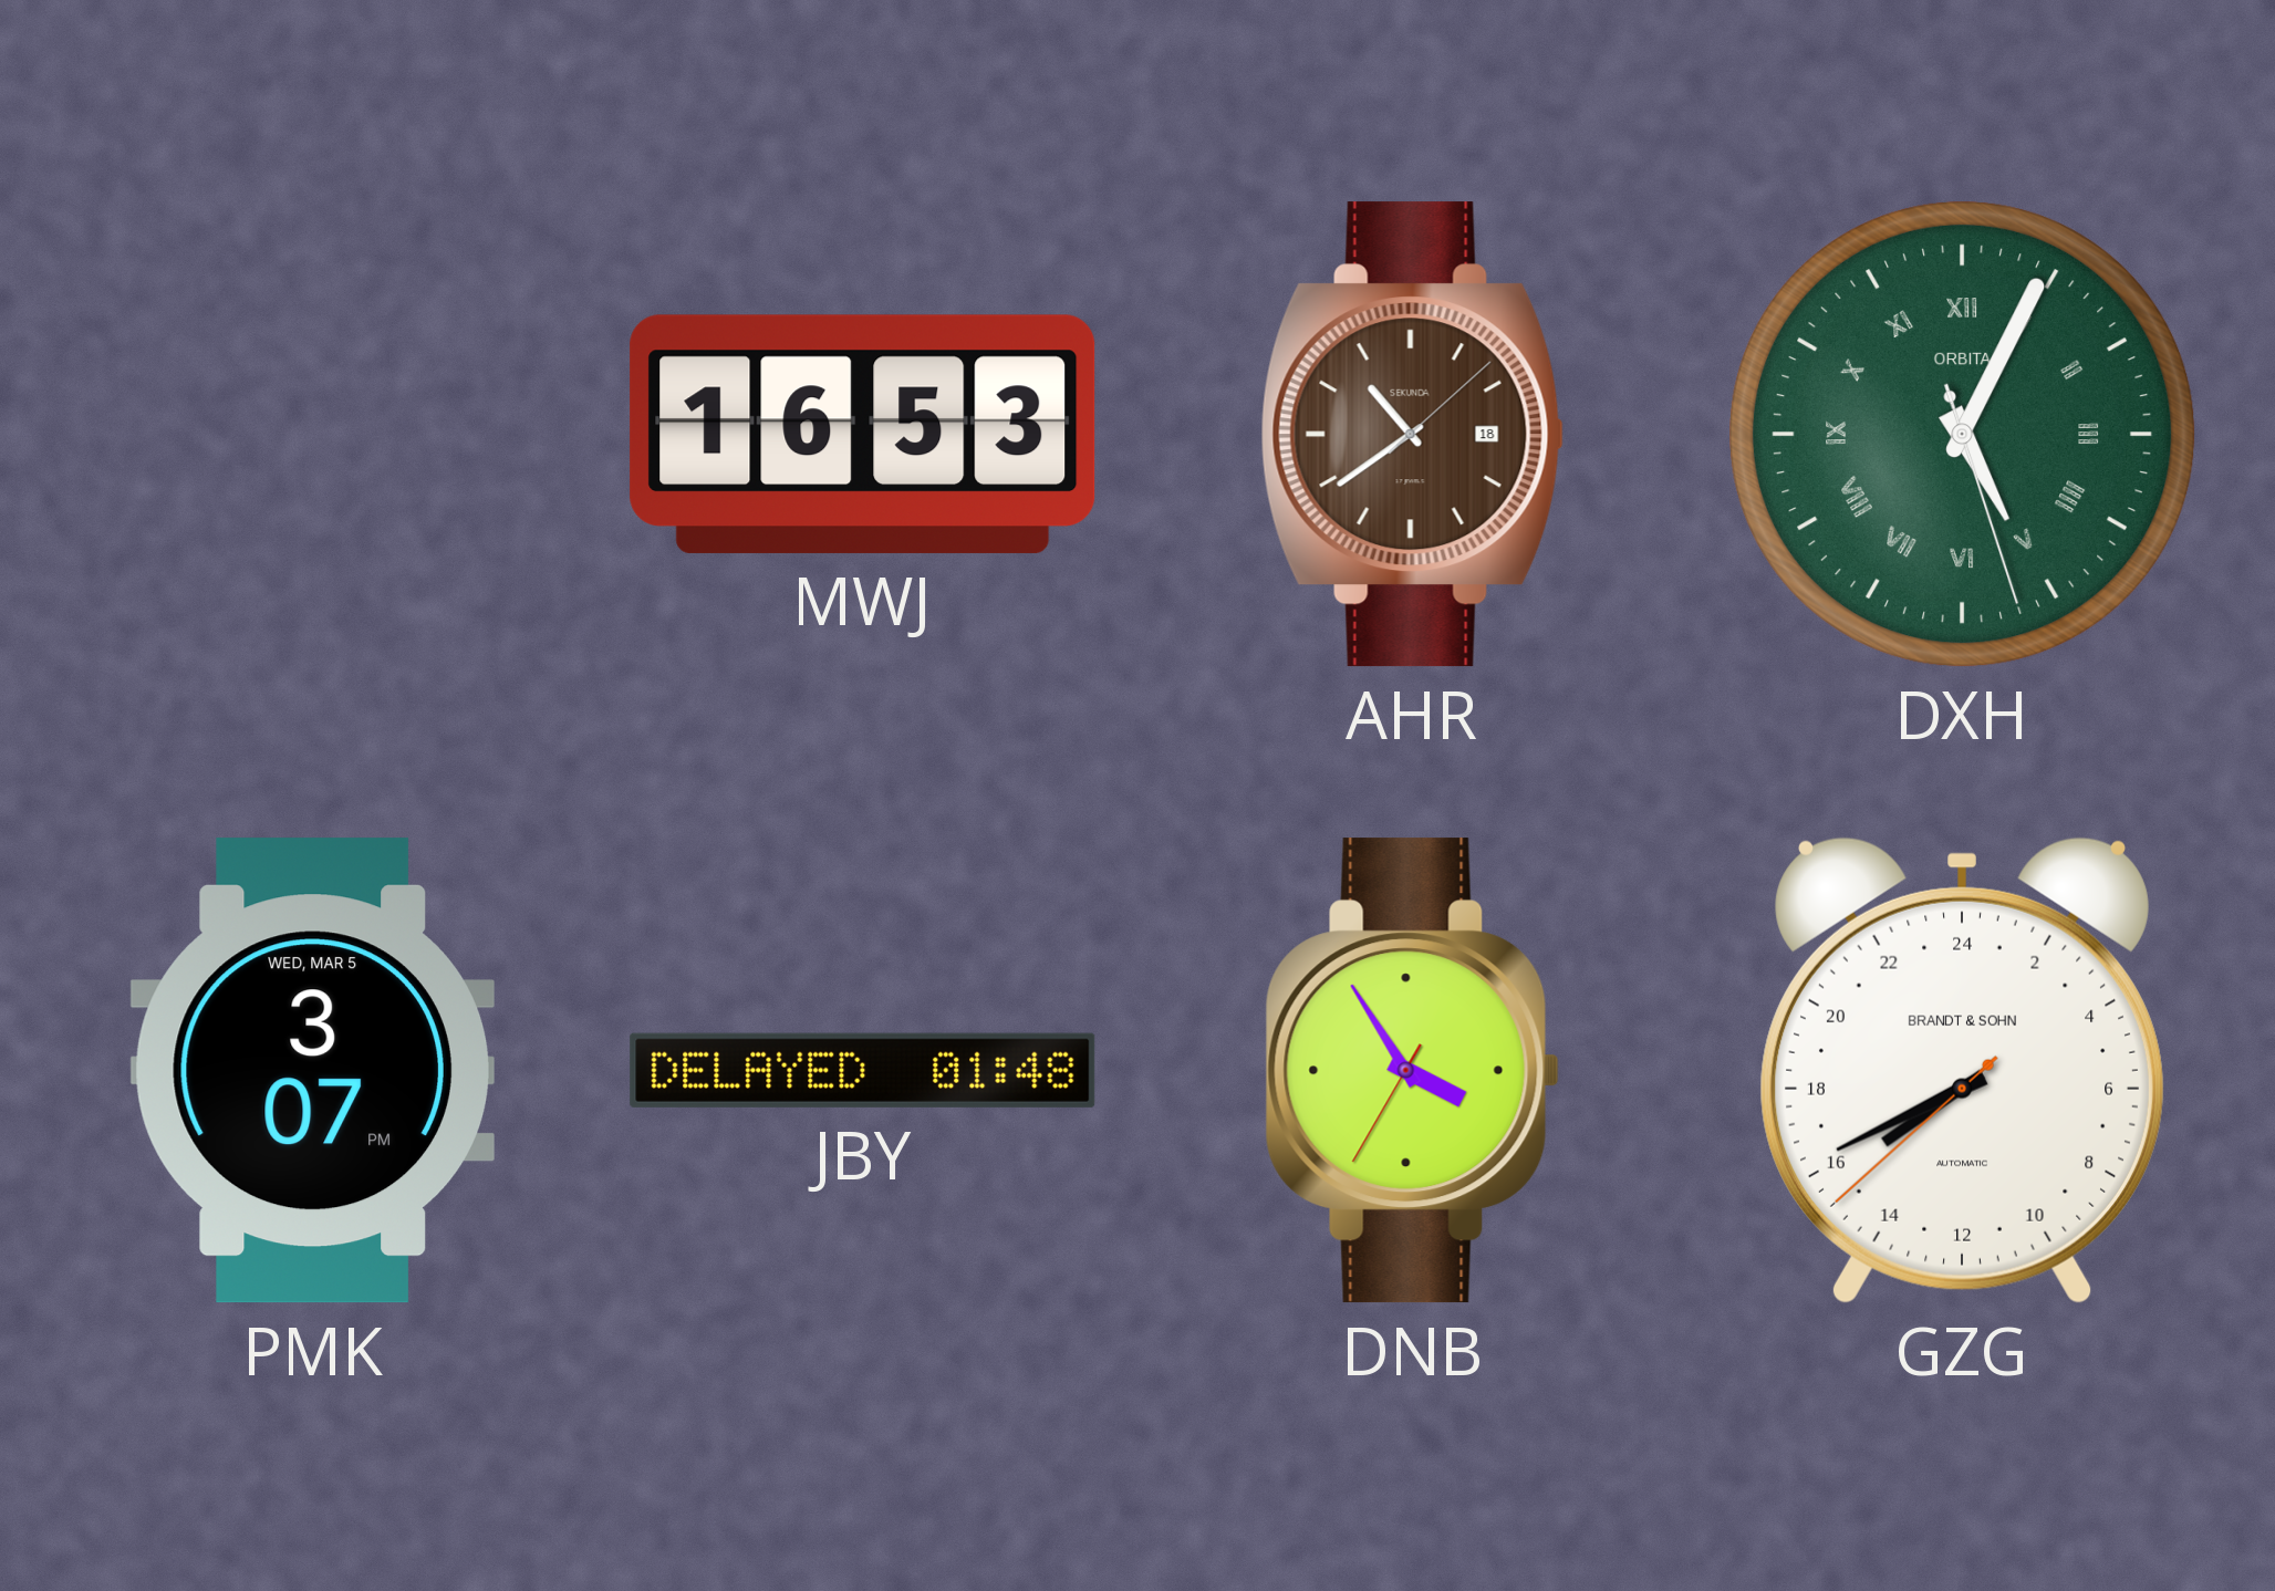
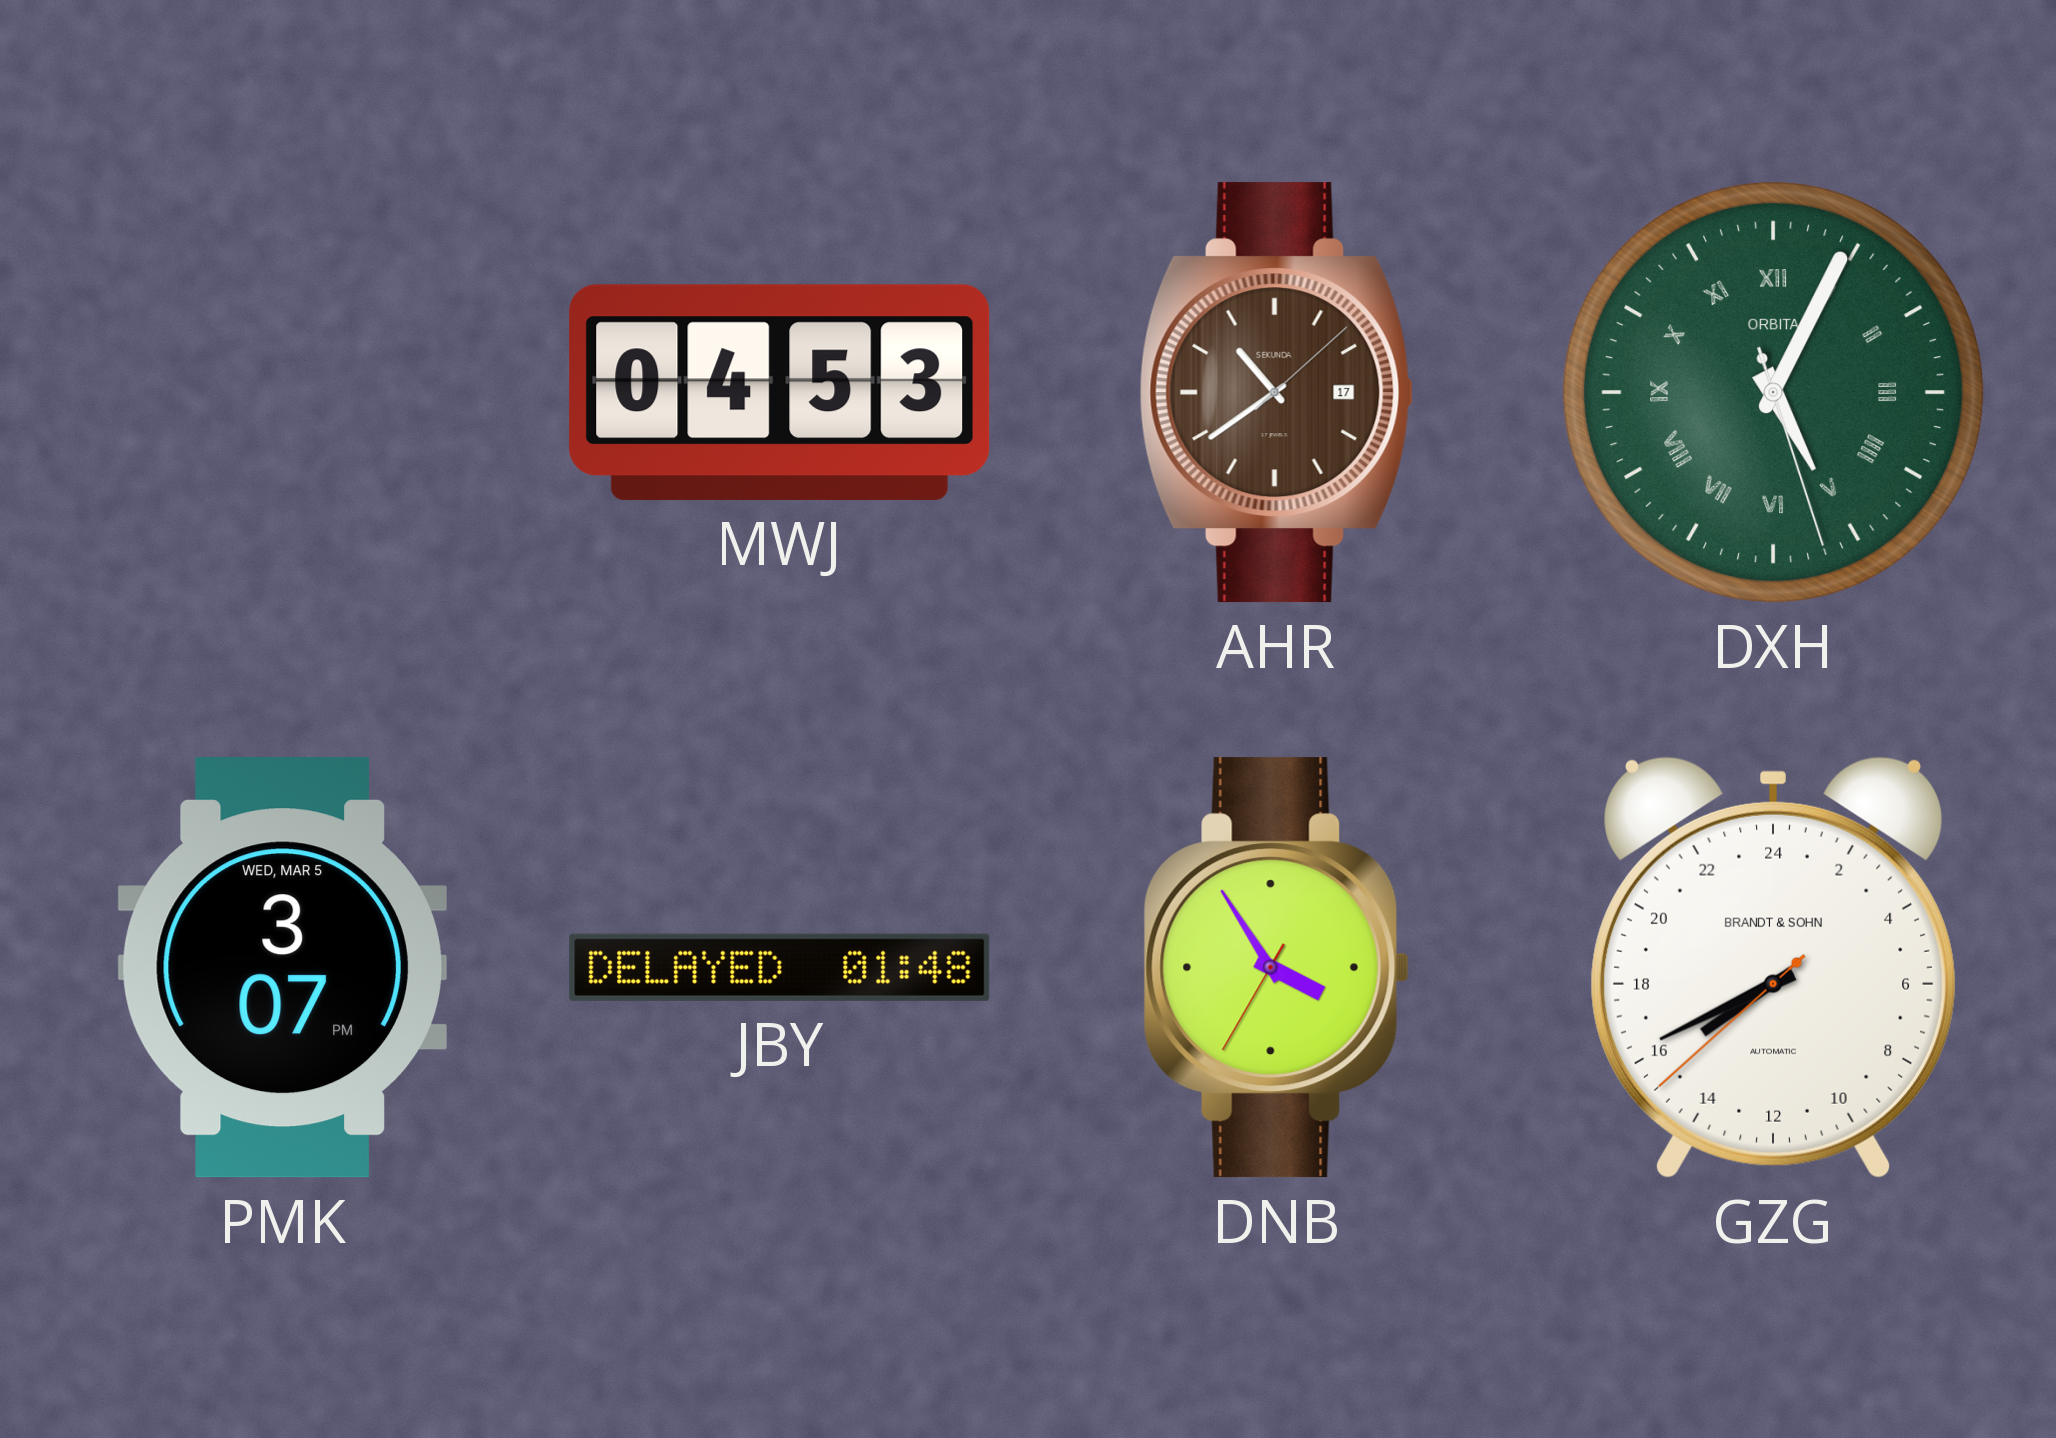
MWJ: 16:53 -> 04:53
AHR date: 18 -> 17
